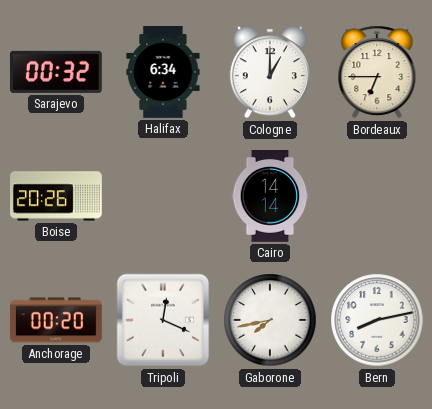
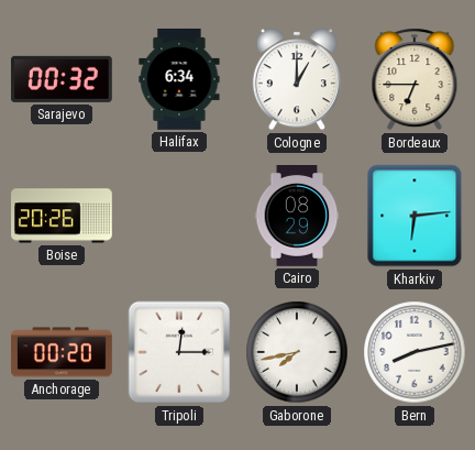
Cairo: 14:14 -> 08:29
Kharkiv: none -> 6:14
Tripoli: 12:19 -> 12:15
